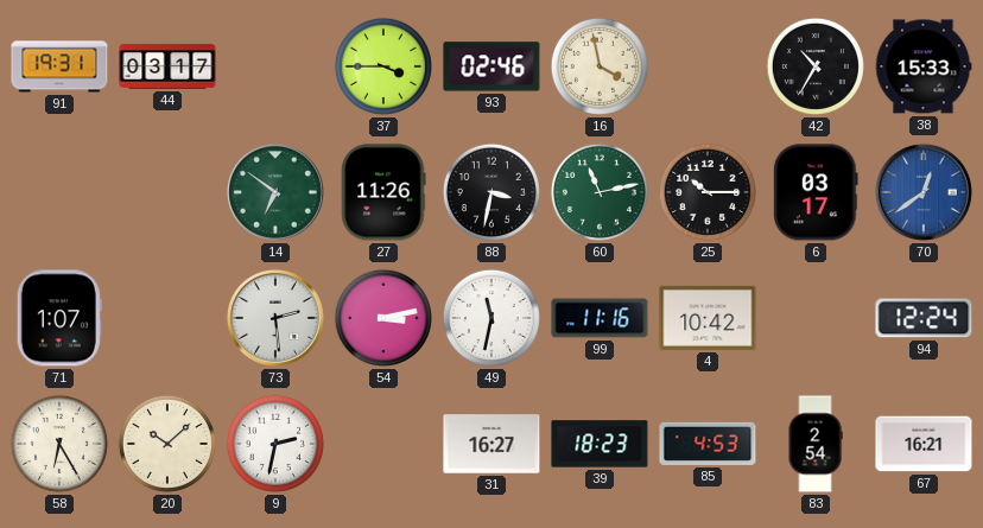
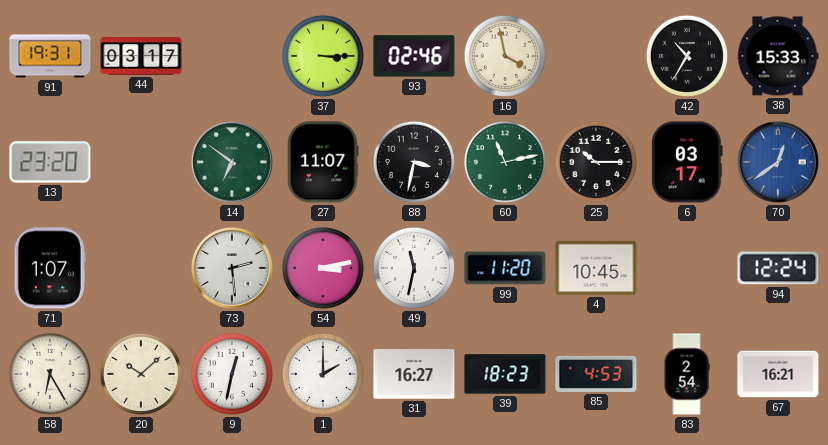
37: 3:45 -> 3:15
13: none -> 23:20
27: 11:26 -> 11:07
99: 11:16 -> 11:20
4: 10:42 -> 10:45
9: 2:32 -> 12:32
1: none -> 2:00
